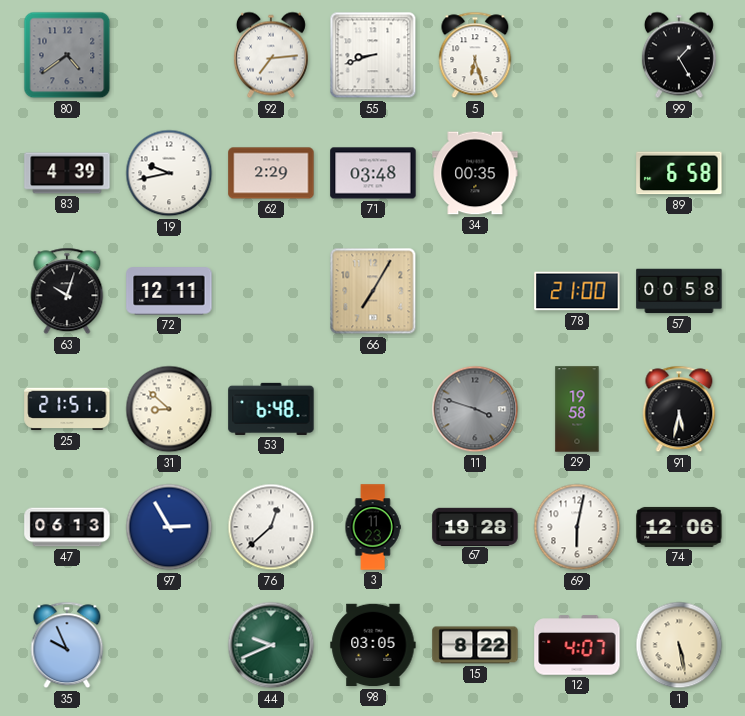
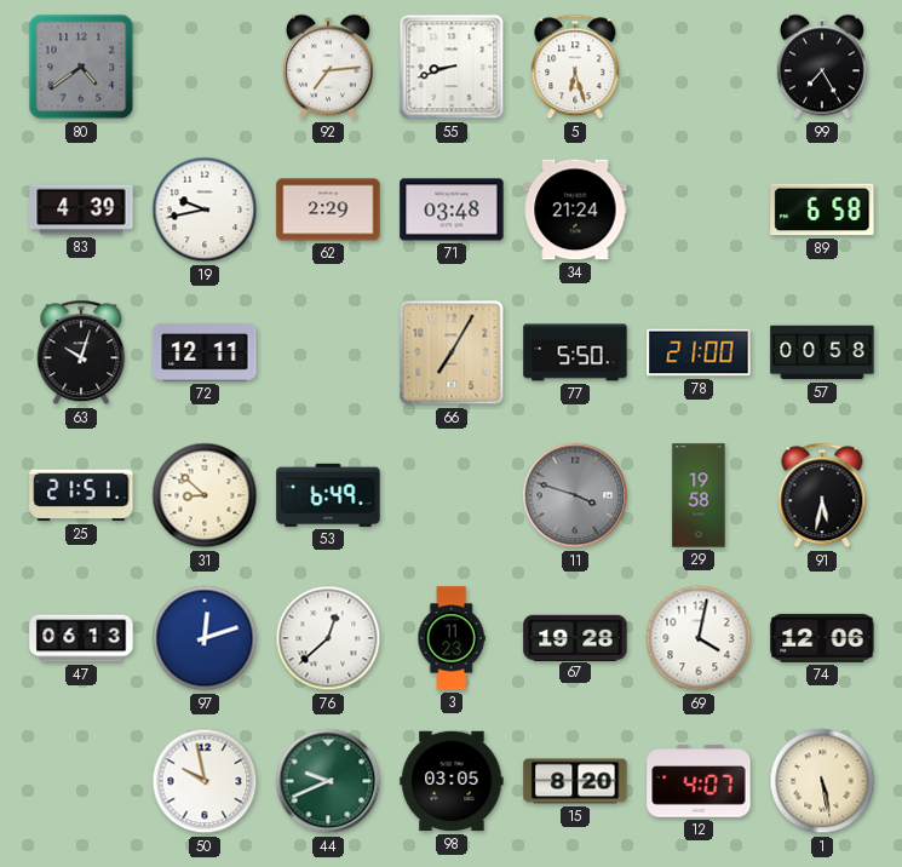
99: 1:25 -> 7:25
34: 00:35 -> 21:24
77: none -> 5:50
53: 6:48 -> 6:49
97: 2:55 -> 12:12
69: 6:02 -> 4:02
35: 9:56 -> none
50: none -> 9:58
15: 8:22 -> 8:20
